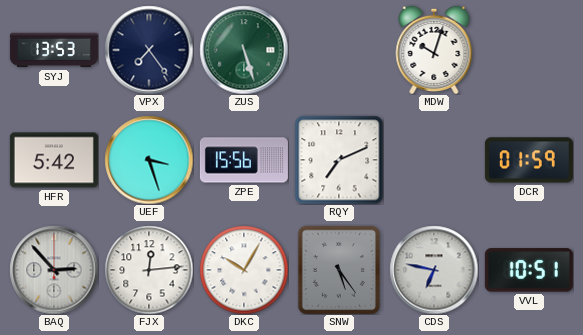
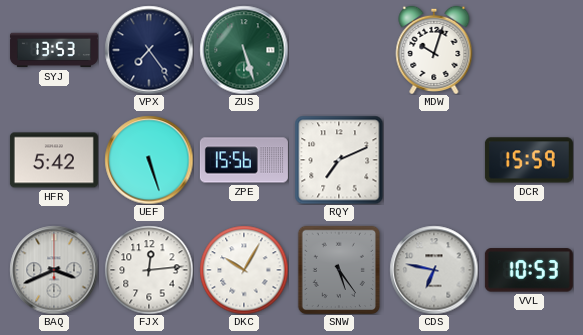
UEF: 3:27 -> 5:27
DCR: 01:59 -> 15:59
BAQ: 2:53 -> 3:41
VVL: 10:51 -> 10:53
